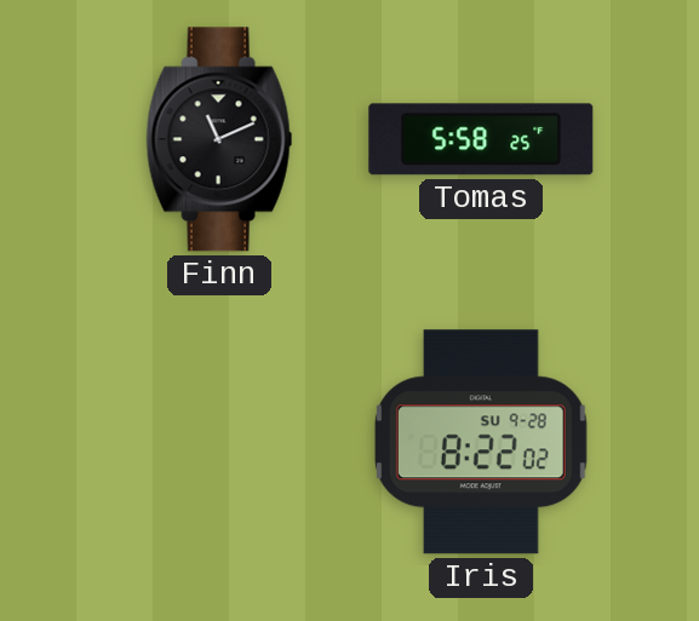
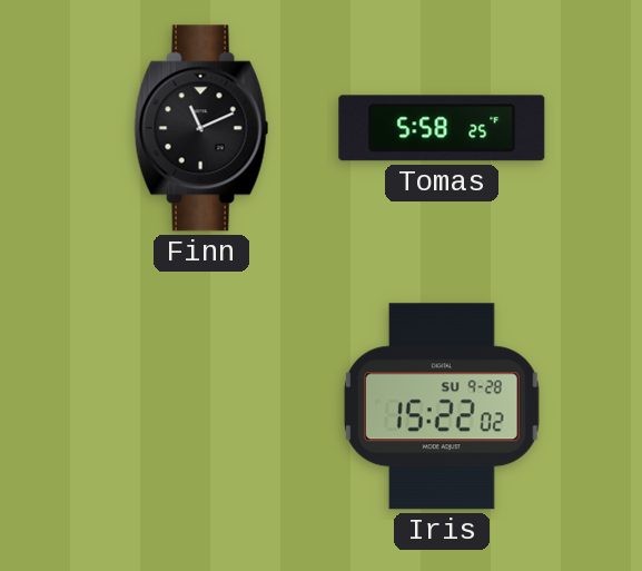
Iris: 8:22 -> 15:22
